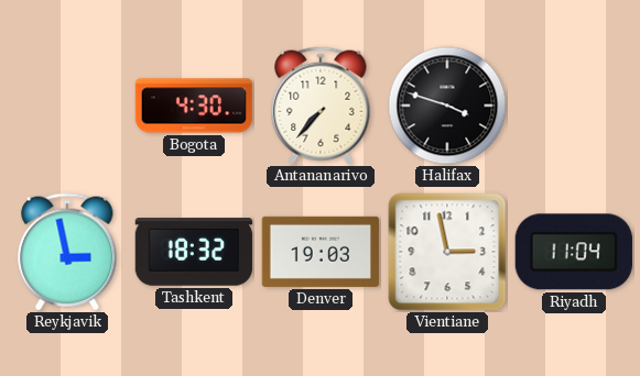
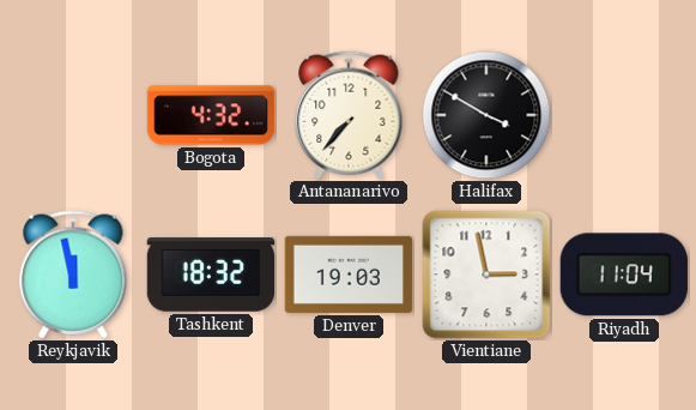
Bogota: 4:30 -> 4:32
Halifax: 3:48 -> 3:50
Reykjavik: 2:58 -> 11:58
